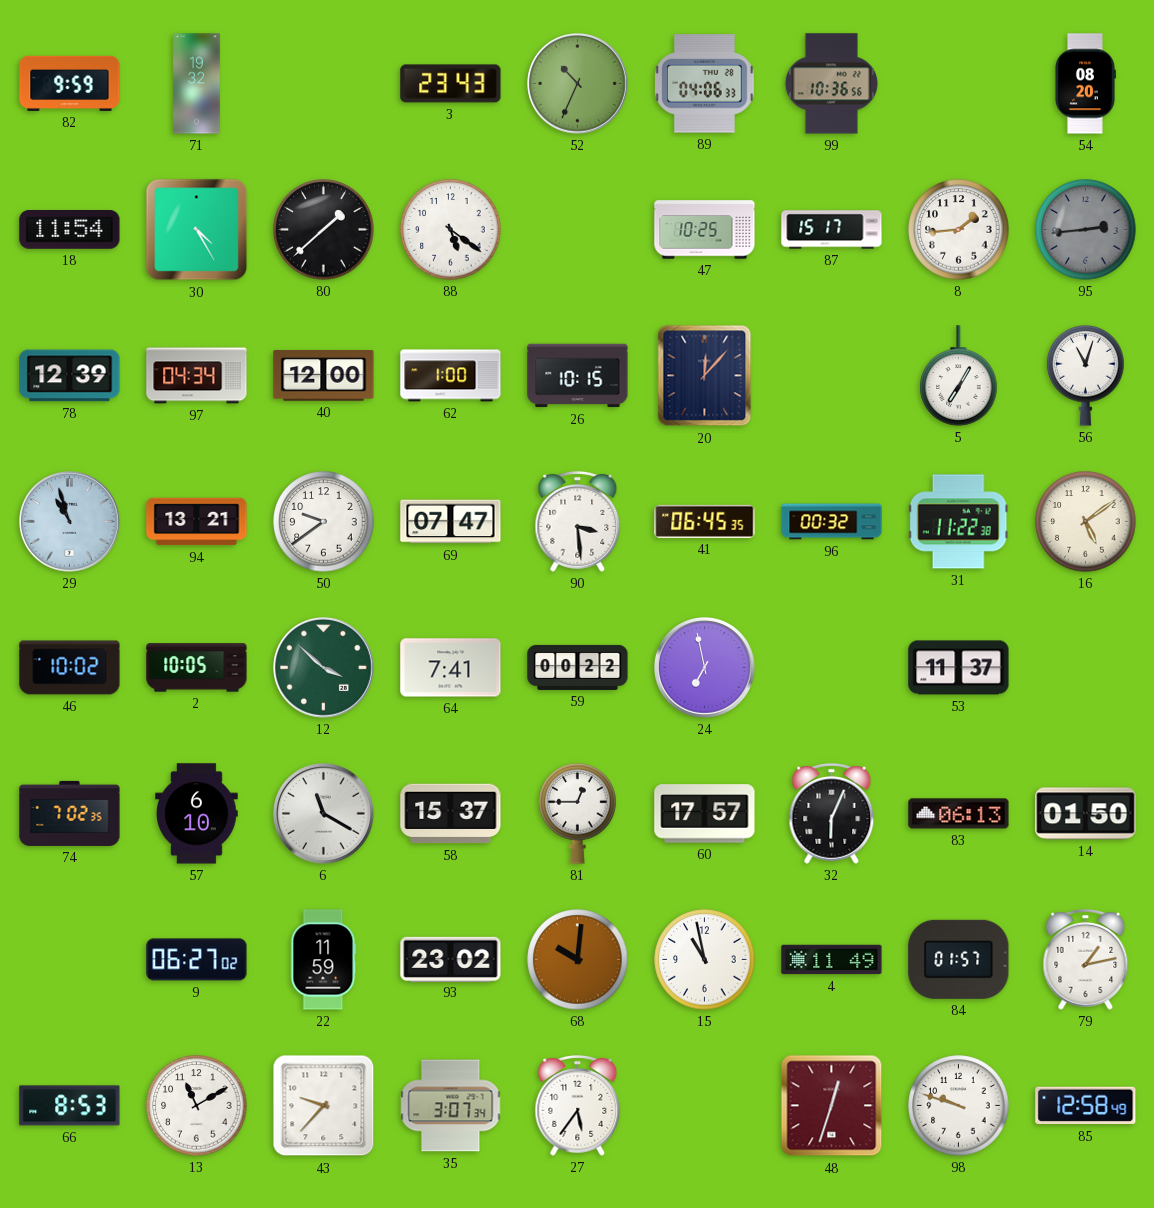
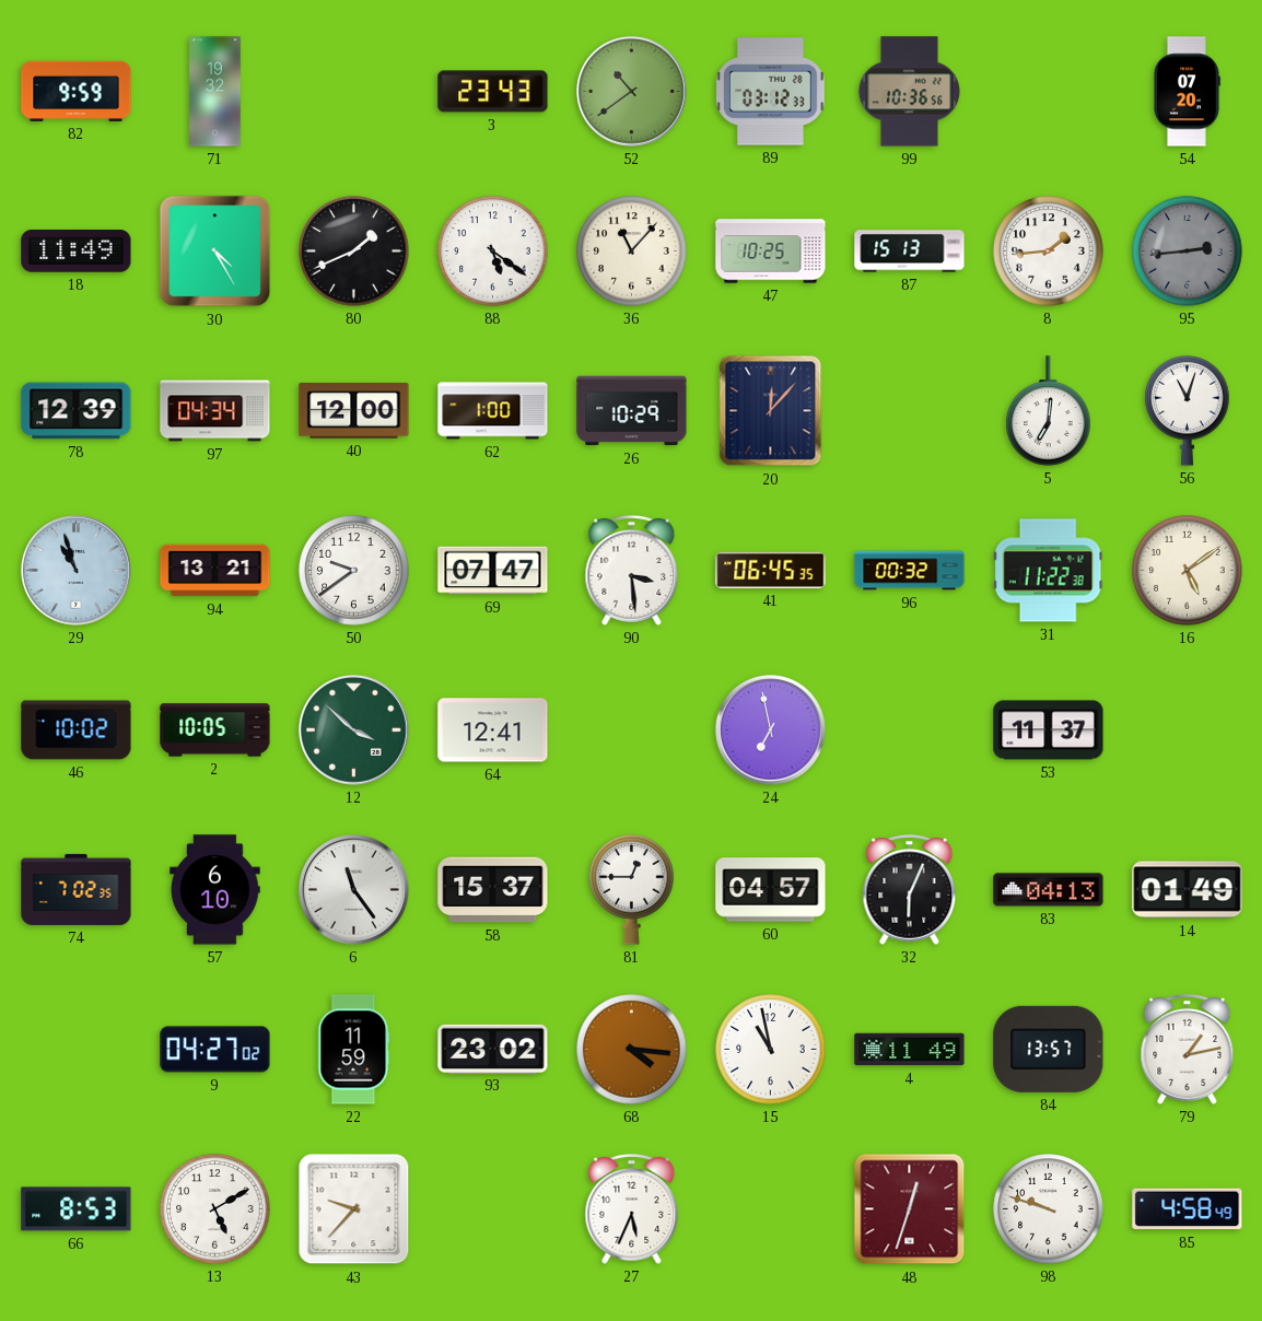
52: 10:34 -> 10:39
89: 04:06 -> 03:12
54: 08:20 -> 07:20
18: 11:54 -> 11:49
80: 1:38 -> 1:41
36: none -> 11:07
87: 15:17 -> 15:13
26: 10:15 -> 10:29
5: 7:05 -> 7:01
64: 7:41 -> 12:41
59: 00:22 -> none
6: 11:20 -> 11:24
60: 17:57 -> 04:57
83: 06:13 -> 04:13
14: 01:50 -> 01:49
9: 06:27 -> 04:27
68: 10:01 -> 4:16
84: 01:57 -> 13:57
13: 11:10 -> 5:10
35: 3:07 -> none
27: 5:36 -> 5:34
85: 12:58 -> 4:58
